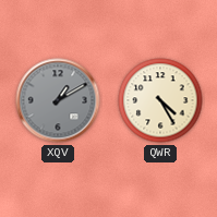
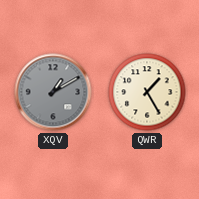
QWR: 4:25 -> 1:25
